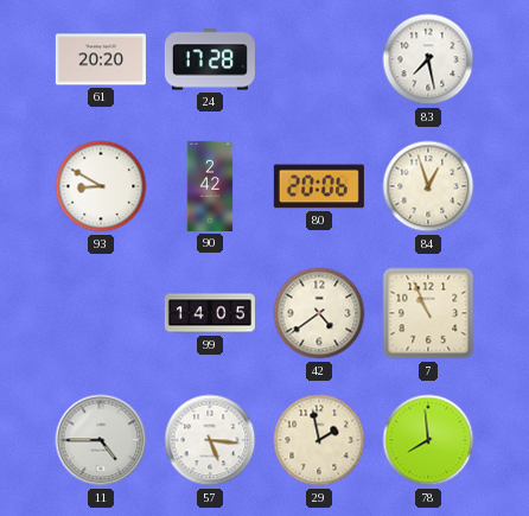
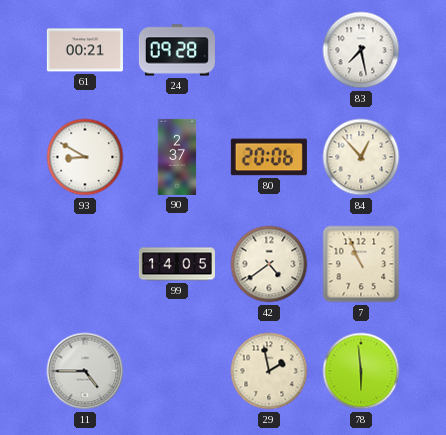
61: 20:20 -> 00:21
24: 17:28 -> 09:28
90: 2:42 -> 2:37
84: 12:57 -> 12:53
57: 5:16 -> none
78: 7:59 -> 5:59
